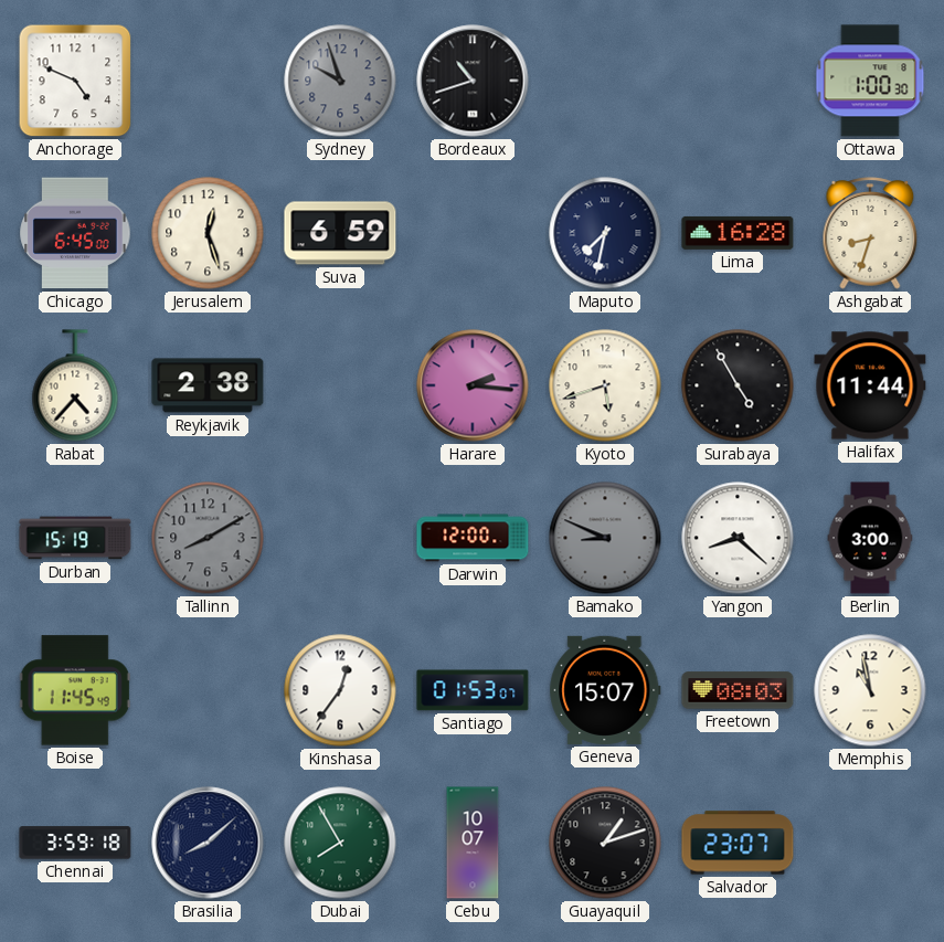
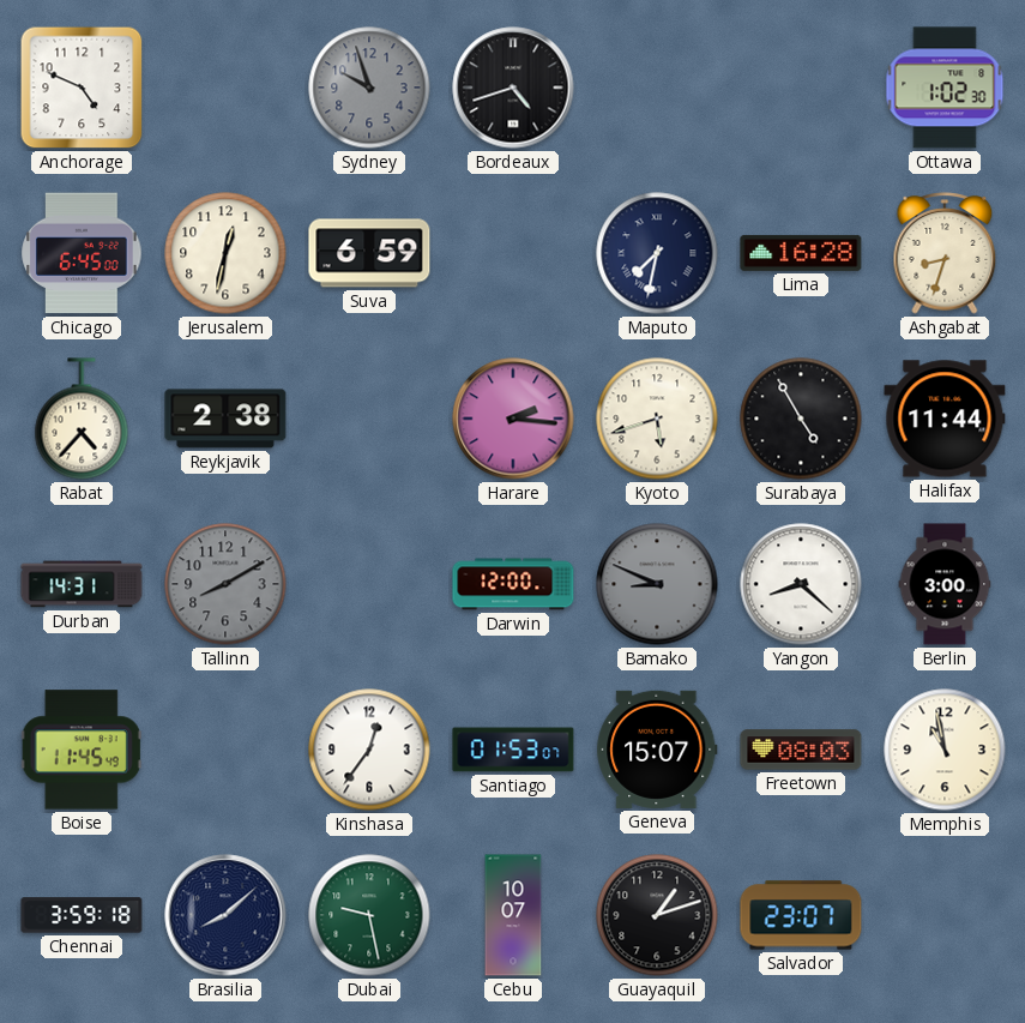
Bordeaux: 10:42 -> 4:42
Ottawa: 1:00 -> 1:02
Jerusalem: 12:27 -> 12:32
Durban: 15:19 -> 14:31
Dubai: 7:55 -> 9:28
